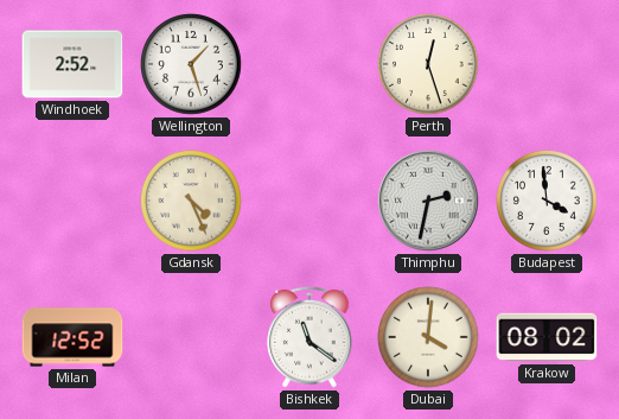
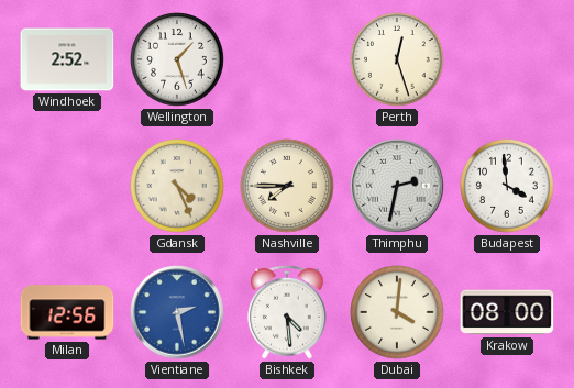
Nashville: none -> 7:45
Milan: 12:52 -> 12:56
Vientiane: none -> 2:28
Bishkek: 11:21 -> 4:29
Krakow: 08:02 -> 08:00
